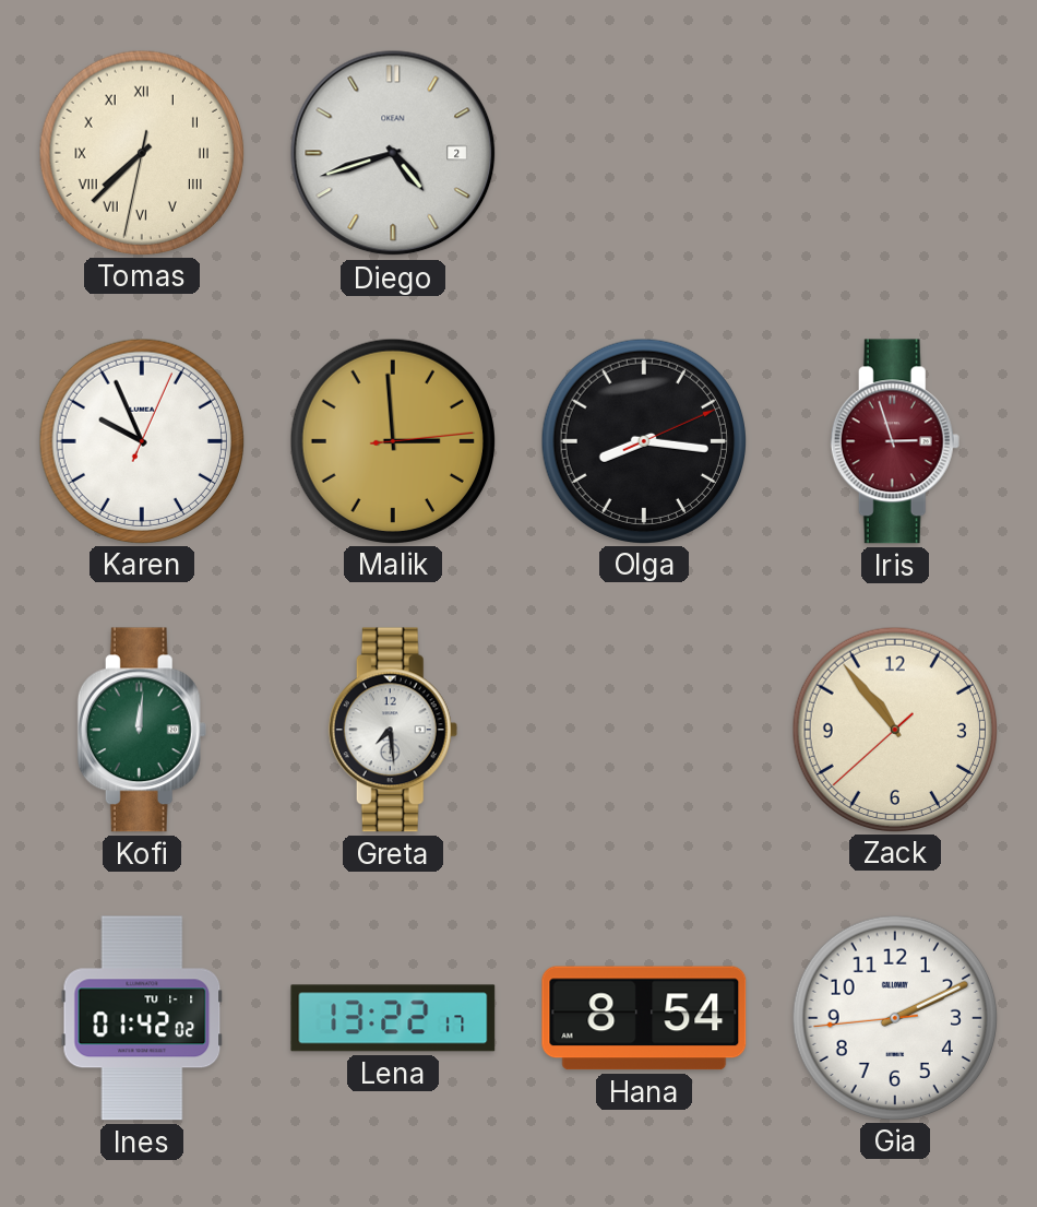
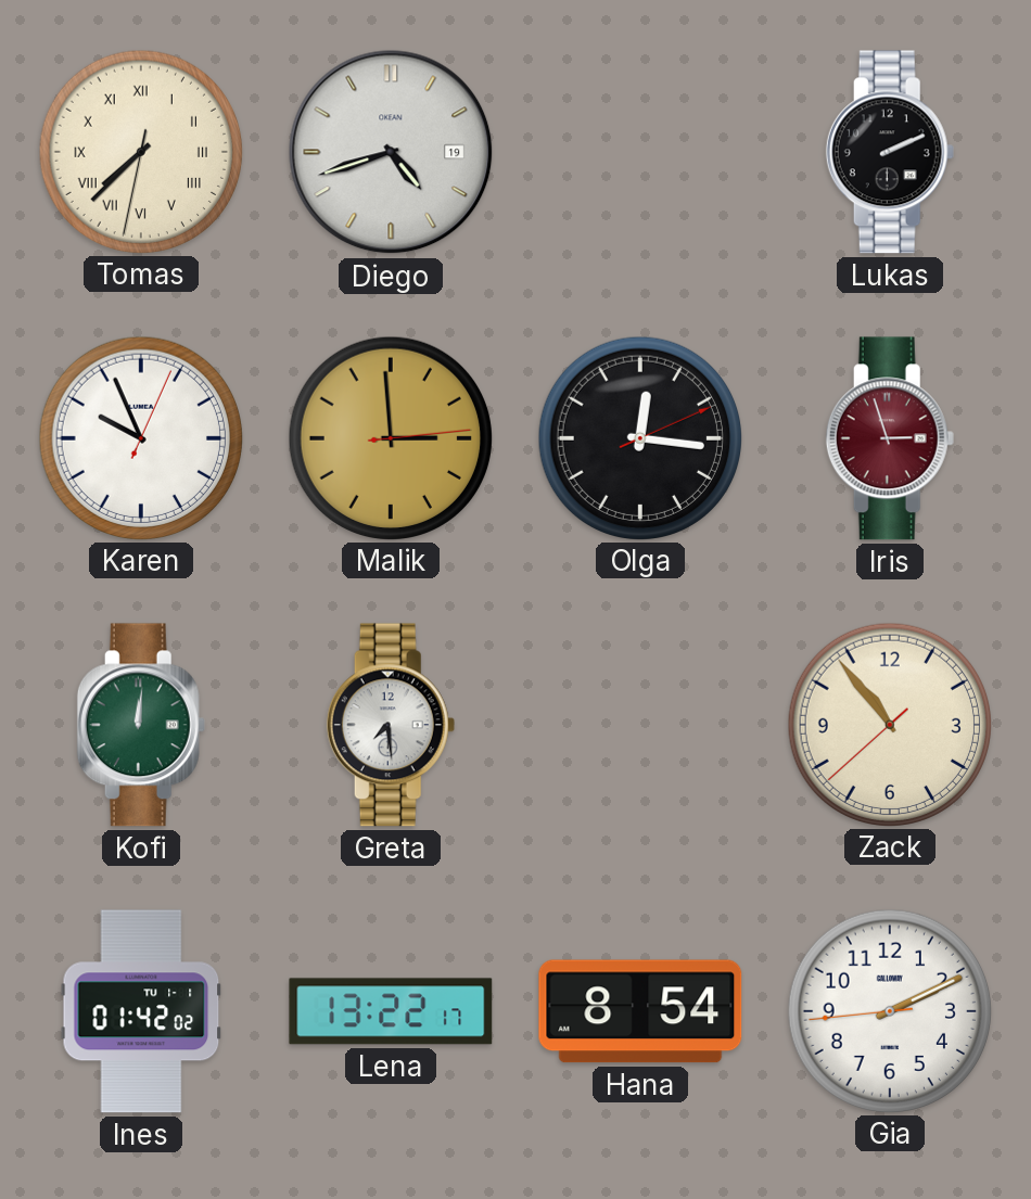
Diego date: 2 -> 19
Lukas: none -> 2:11
Olga: 8:16 -> 12:16
